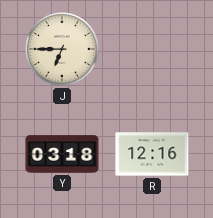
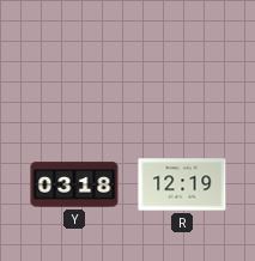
J: 6:45 -> none
R: 12:16 -> 12:19
